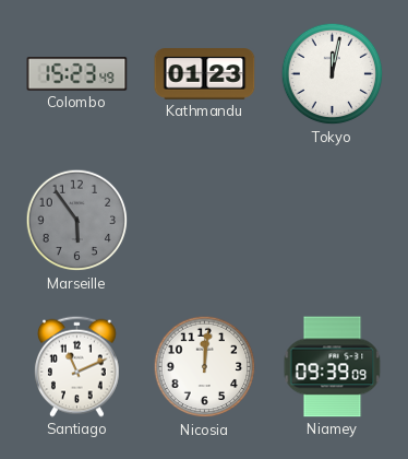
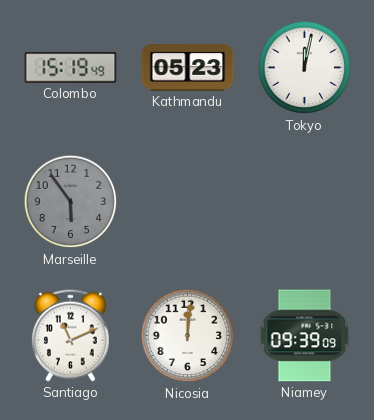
Colombo: 15:23 -> 15:19
Kathmandu: 01:23 -> 05:23
